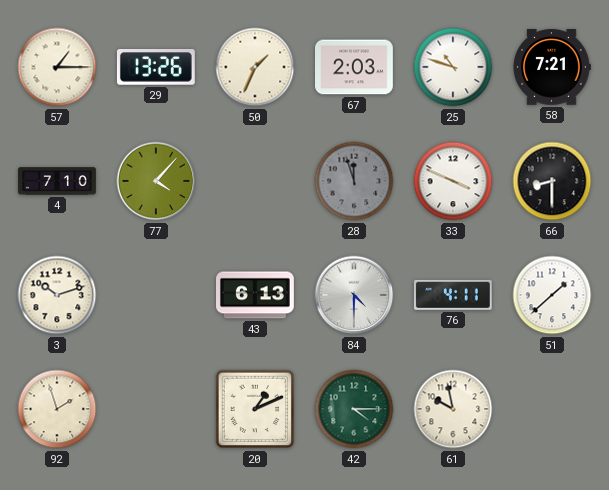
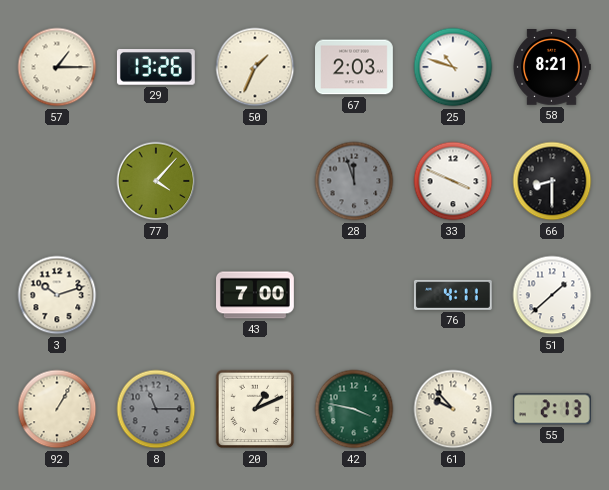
58: 7:21 -> 8:21
4: 7:10 -> none
43: 6:13 -> 7:00
84: 4:30 -> none
92: 1:57 -> 1:05
8: none -> 11:15
42: 4:15 -> 3:47
61: 9:58 -> 9:53
55: none -> 2:13
